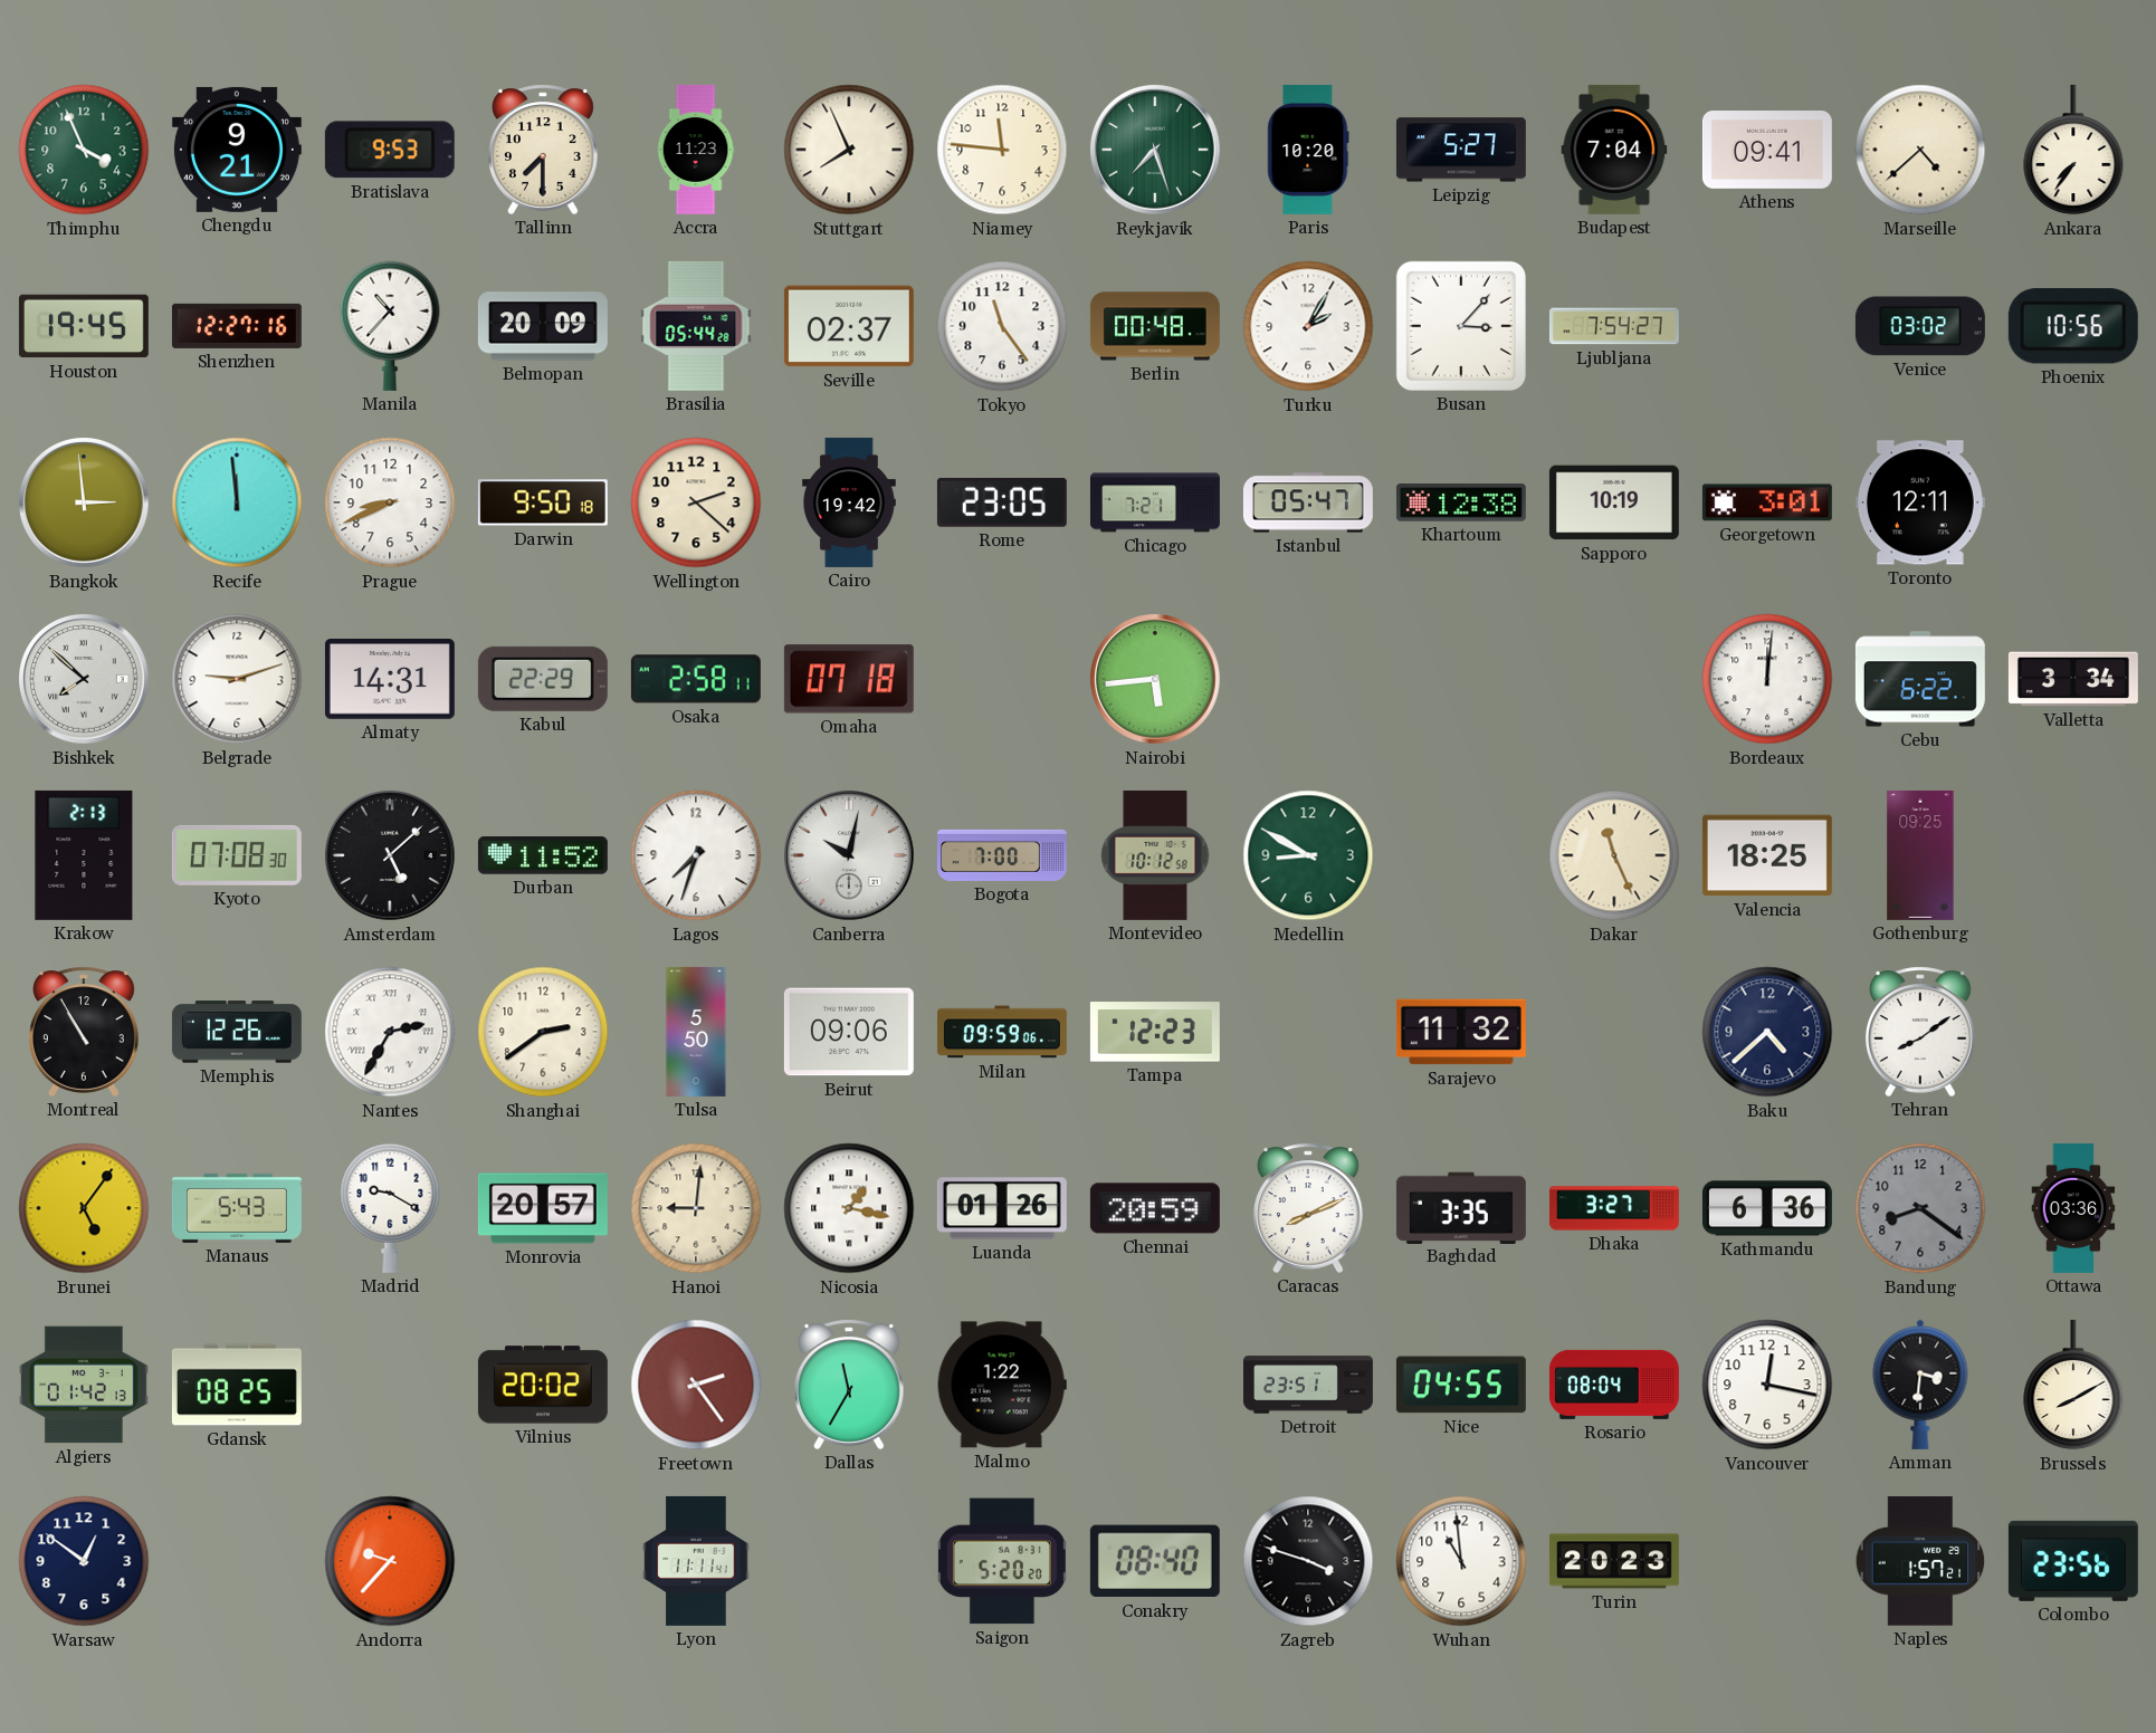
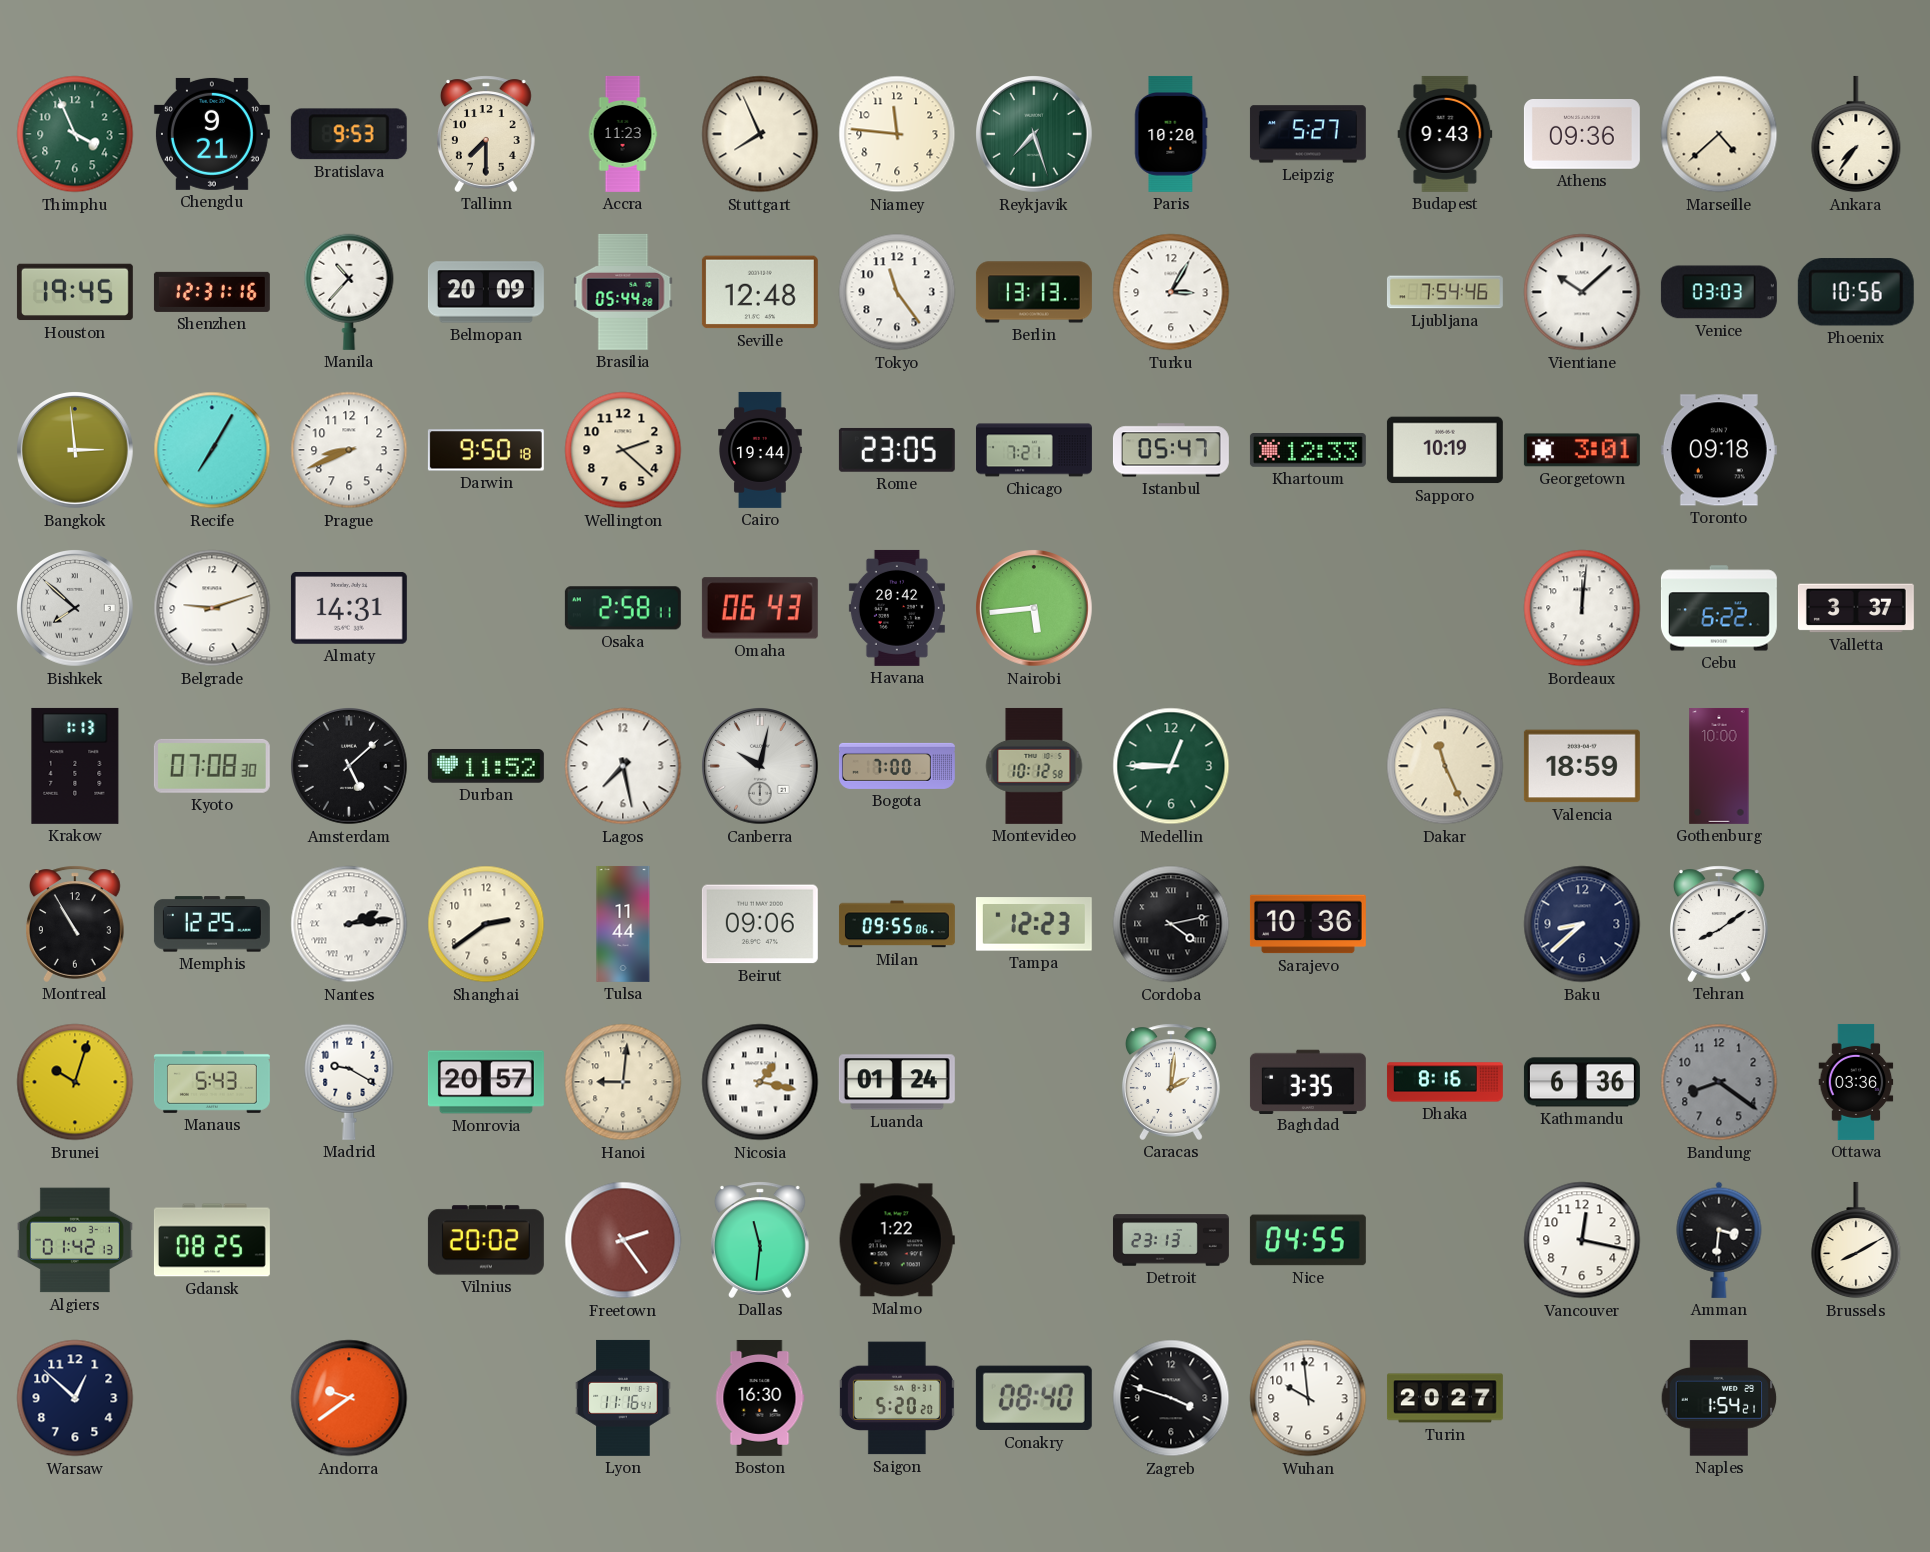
Budapest: 7:04 -> 9:43
Athens: 09:41 -> 09:36
Shenzhen: 12:27 -> 12:31
Seville: 02:37 -> 12:48
Berlin: 00:48 -> 13:13
Turku: 2:05 -> 3:05
Busan: 3:07 -> none
Ljubljana: 7:54:27 -> 7:54:46
Vientiane: none -> 10:08
Venice: 03:02 -> 03:03
Recife: 11:59 -> 7:05
Cairo: 19:42 -> 19:44
Khartoum: 12:38 -> 12:33
Toronto: 12:11 -> 09:18
Kabul: 22:29 -> none
Omaha: 07:18 -> 06:43
Havana: none -> 20:42
Valletta: 3:34 -> 3:37
Krakow: 2:13 -> 1:13
Lagos: 7:33 -> 7:28
Medellin: 8:50 -> 12:45
Valencia: 18:25 -> 18:59
Gothenburg: 09:25 -> 10:00
Memphis: 12:26 -> 12:25
Nantes: 2:35 -> 2:14
Tulsa: 5:50 -> 11:44
Milan: 09:59 -> 09:55
Cordoba: none -> 4:13
Sarajevo: 11:32 -> 10:36
Baku: 4:38 -> 8:38
Brunei: 5:06 -> 10:03
Luanda: 01:26 -> 01:24
Chennai: 20:59 -> none
Caracas: 8:11 -> 2:01
Dhaka: 3:27 -> 8:16
Dallas: 11:35 -> 11:31
Detroit: 23:51 -> 23:13
Rosario: 08:04 -> none
Warsaw: 12:51 -> 12:52
Andorra: 9:37 -> 9:39
Lyon: 11:11 -> 11:16
Boston: none -> 16:30
Wuhan: 10:59 -> 9:59
Turin: 20:23 -> 20:27
Naples: 1:57 -> 1:54
Colombo: 23:56 -> none
